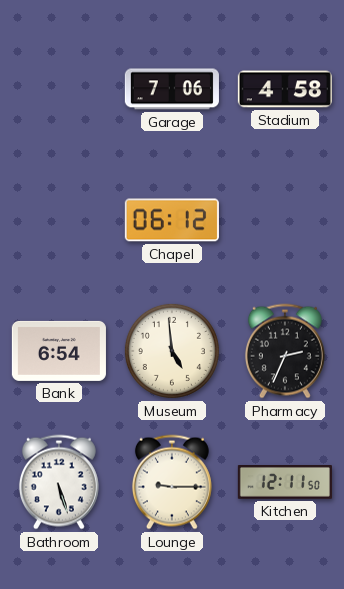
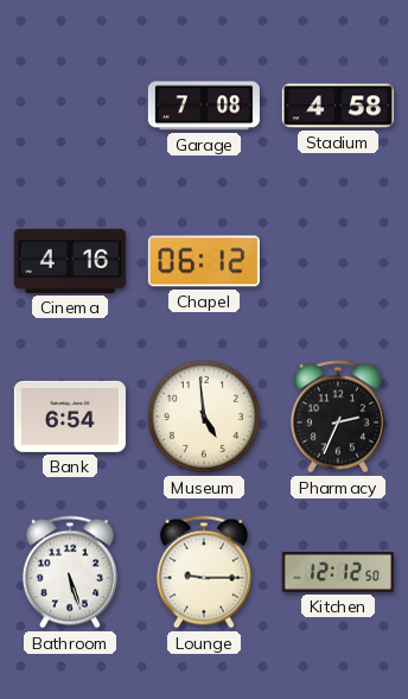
Garage: 7:06 -> 7:08
Cinema: none -> 4:16
Kitchen: 12:11 -> 12:12
